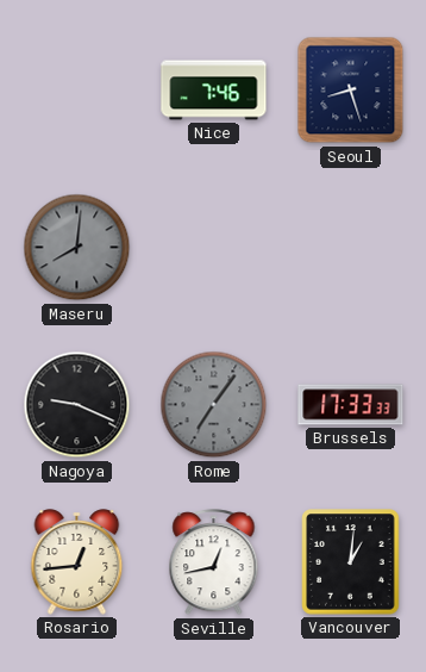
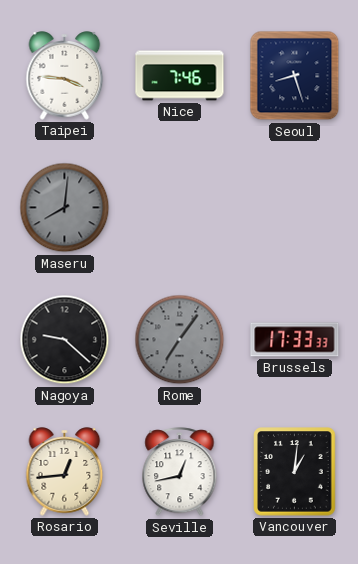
Taipei: none -> 3:46
Nagoya: 9:19 -> 9:22
